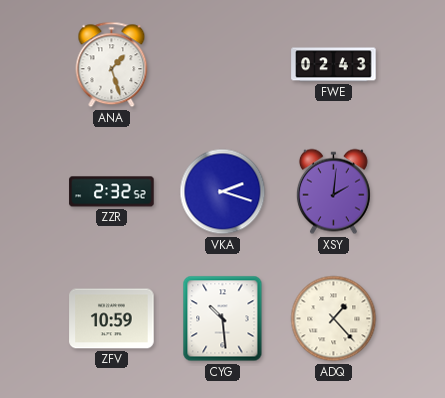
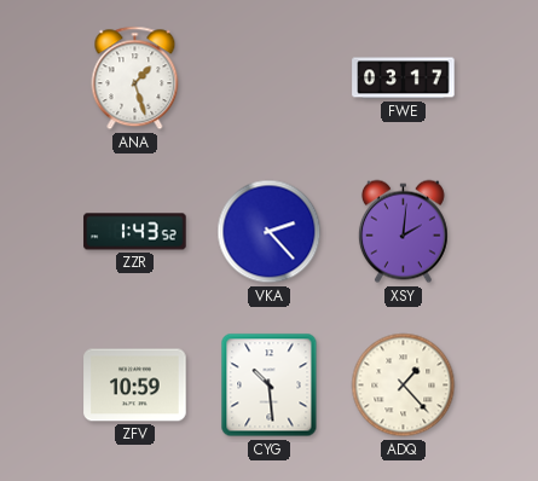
FWE: 02:43 -> 03:17
ZZR: 2:32 -> 1:43
VKA: 2:18 -> 2:23
